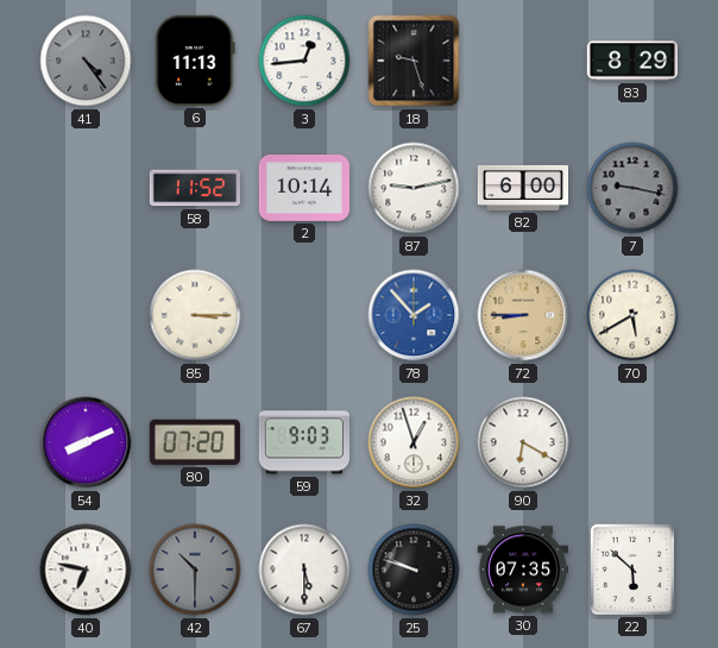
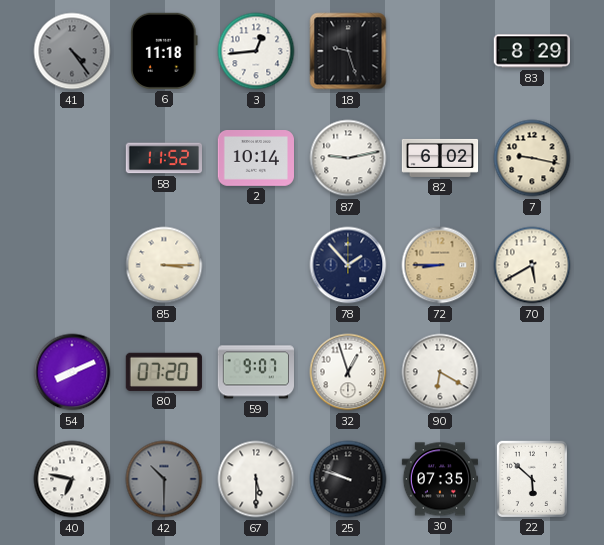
6: 11:13 -> 11:18
82: 6:00 -> 6:02
7 dial: grey -> cream
78 dial: blue -> navy
59: 9:03 -> 9:07
